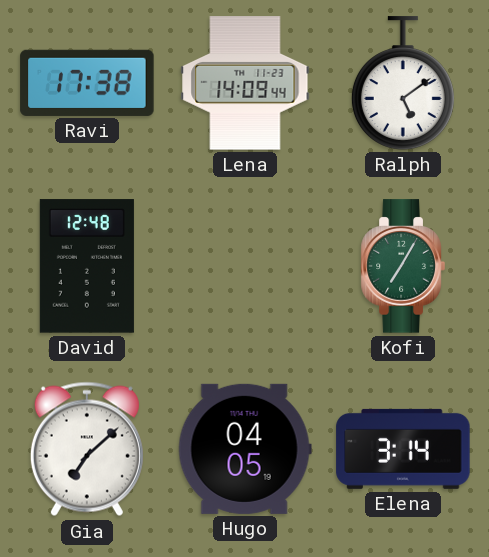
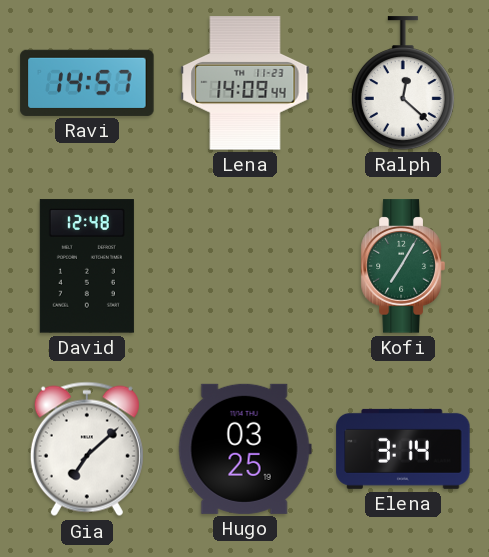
Ravi: 17:38 -> 14:57
Ralph: 5:09 -> 12:22
Hugo: 04:05 -> 03:25
